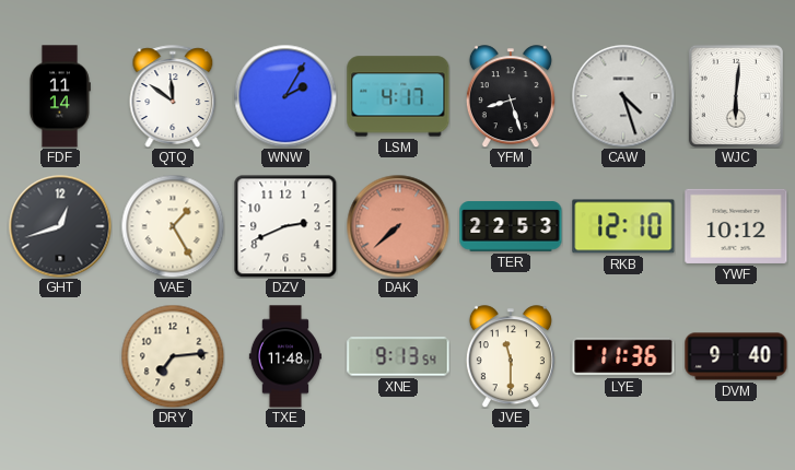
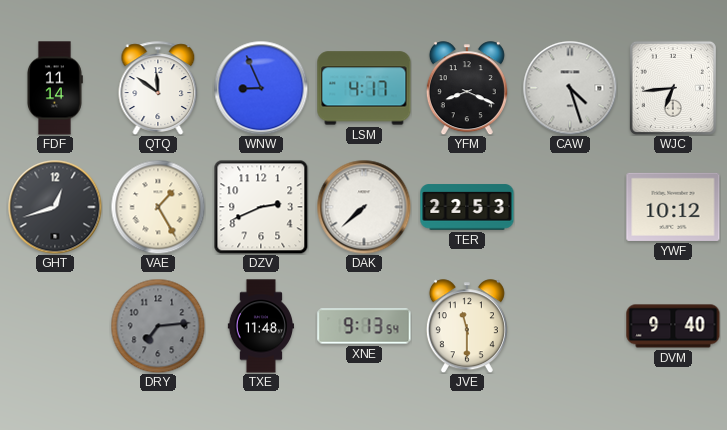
WNW: 2:05 -> 8:56
YFM: 8:27 -> 8:19
WJC: 6:01 -> 6:44
DAK dial: salmon -> white
RKB: 12:10 -> none
DRY dial: cream -> grey
LYE: 11:36 -> none
